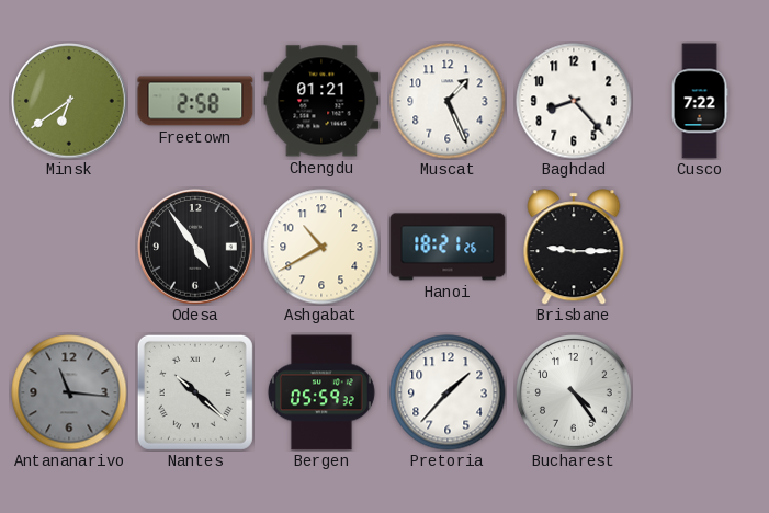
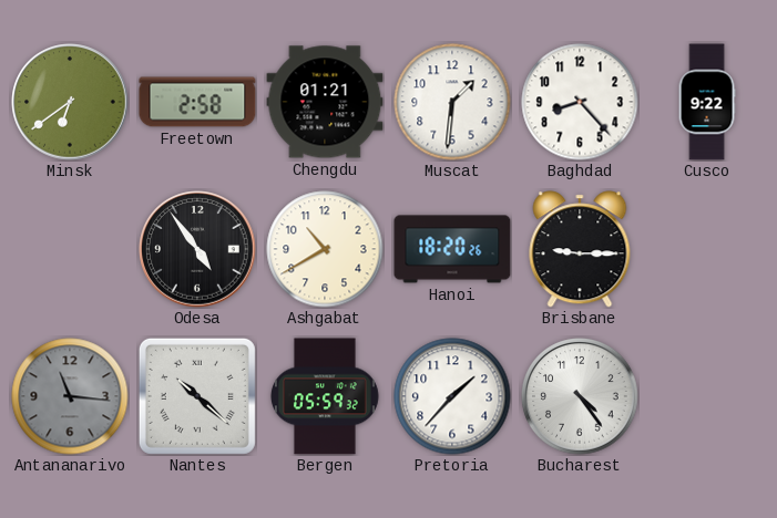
Muscat: 1:26 -> 1:31
Cusco: 7:22 -> 9:22
Hanoi: 18:21 -> 18:20
